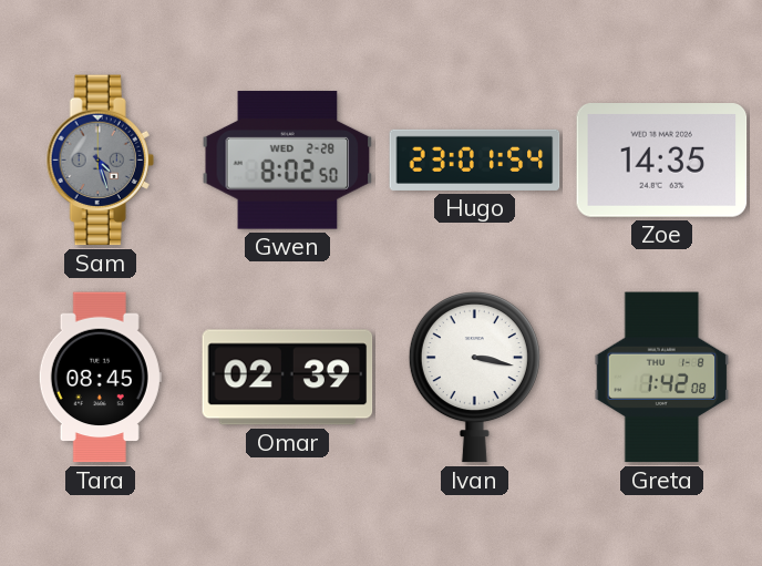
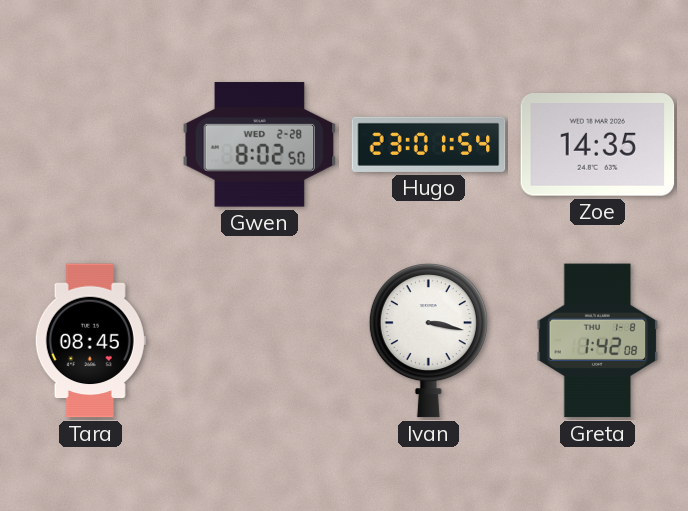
Sam: 4:27 -> none
Omar: 02:39 -> none
